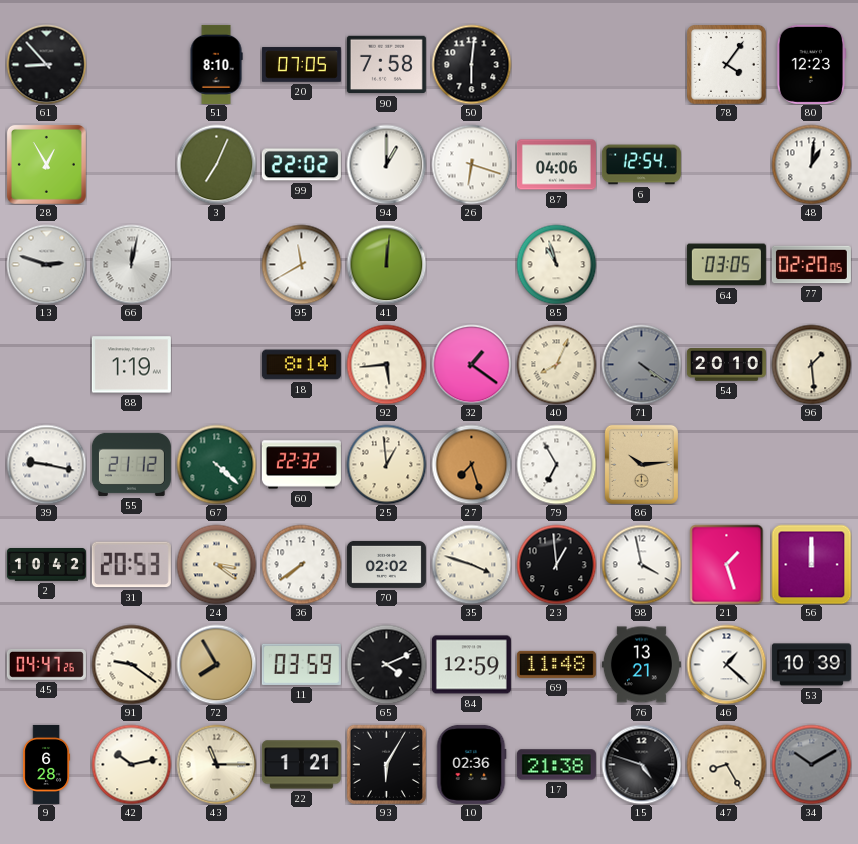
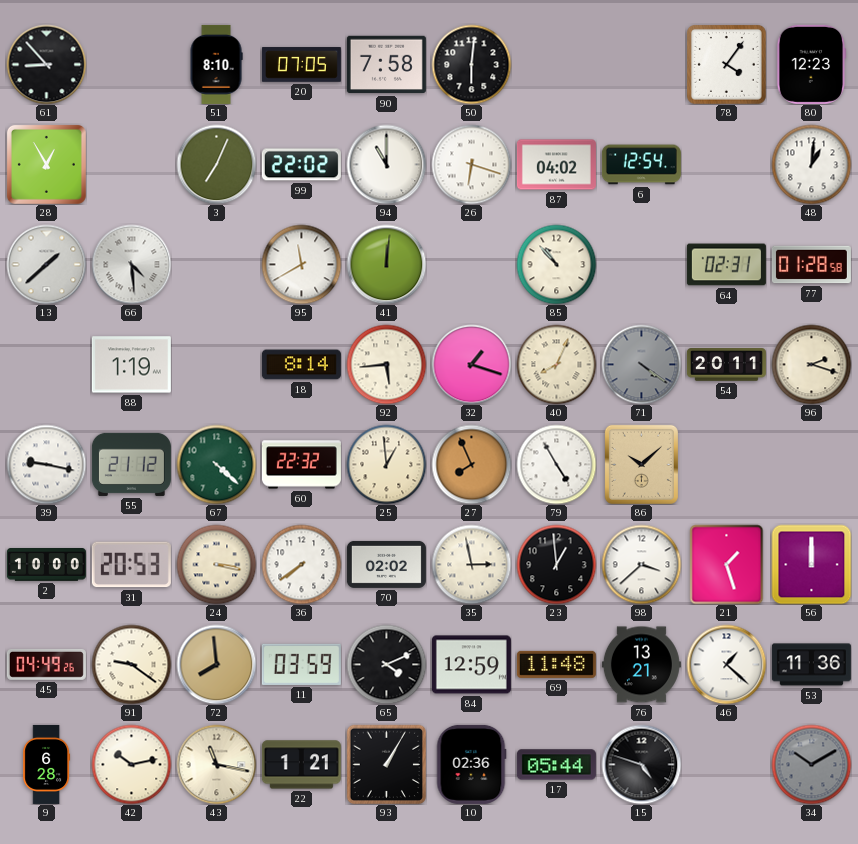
94: 1:00 -> 11:00
87: 04:06 -> 04:02
13: 2:48 -> 1:38
66: 12:02 -> 4:29
85: 10:57 -> 10:53
64: 03:05 -> 02:31
77: 02:20 -> 01:28
32: 1:21 -> 1:18
54: 20:10 -> 20:11
96: 1:29 -> 2:18
27: 7:27 -> 7:56
79: 6:55 -> 4:55
86: 10:14 -> 10:08
2: 10:42 -> 10:00
24: 3:21 -> 3:17
35: 3:48 -> 2:58
98: 3:58 -> 3:38
45: 04:47 -> 04:49
72: 7:55 -> 7:59
53: 10:39 -> 11:36
43: 11:15 -> 11:17
93: 6:05 -> 1:05
17: 21:38 -> 05:44
47: 8:25 -> none
